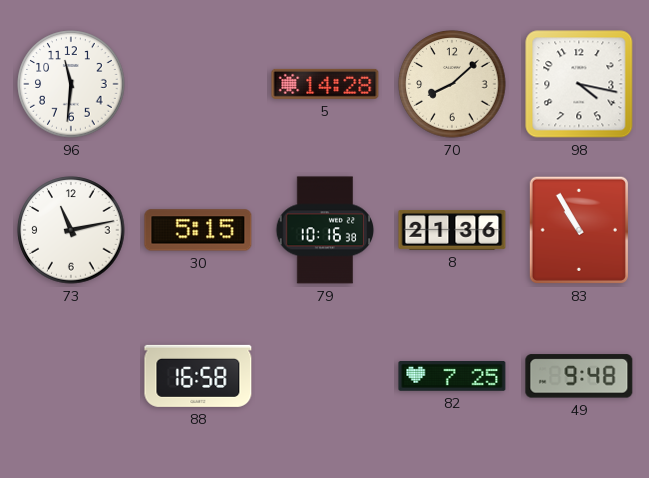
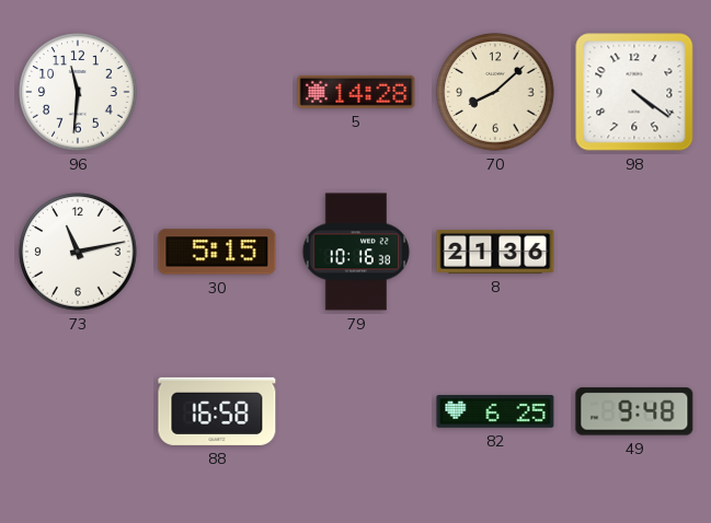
98: 4:17 -> 4:21
83: 10:55 -> none
82: 7:25 -> 6:25
